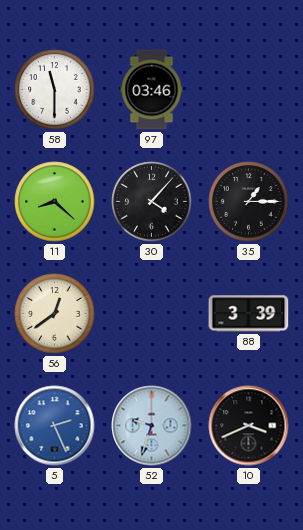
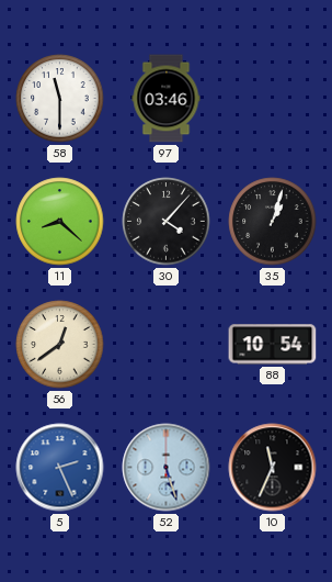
35: 1:15 -> 1:03
88: 3:39 -> 10:54
52: 9:33 -> 5:27
10: 3:41 -> 11:34
